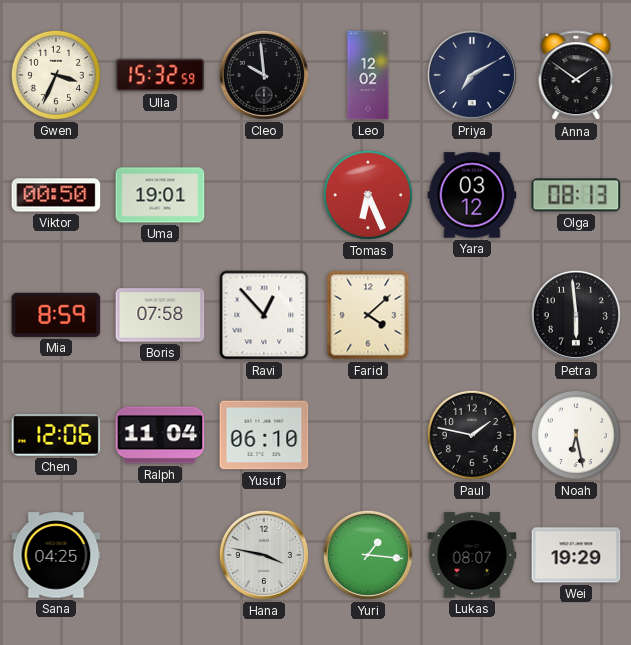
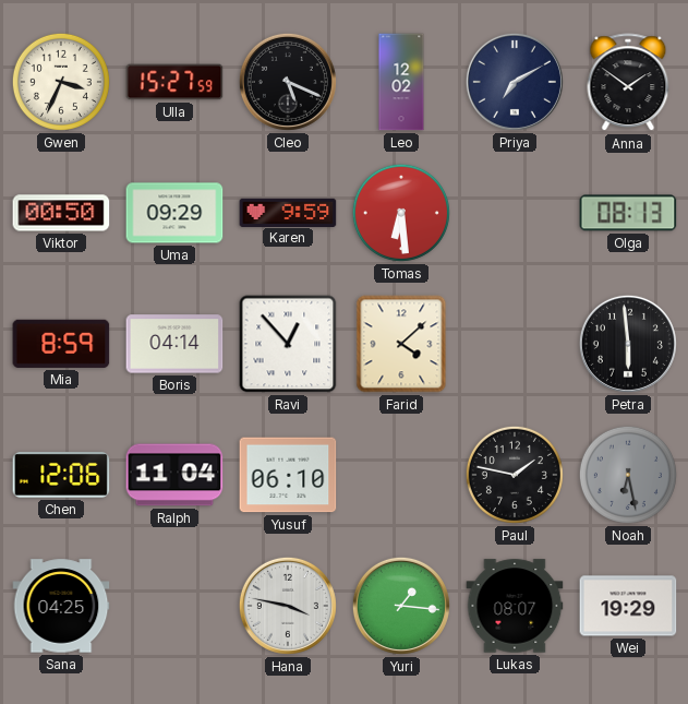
Ulla: 15:32 -> 15:27
Cleo: 9:59 -> 5:19
Uma: 19:01 -> 09:29
Karen: none -> 9:59
Tomas: 6:26 -> 6:29
Yara: 03:12 -> none
Boris: 07:58 -> 04:14
Noah dial: white -> grey
